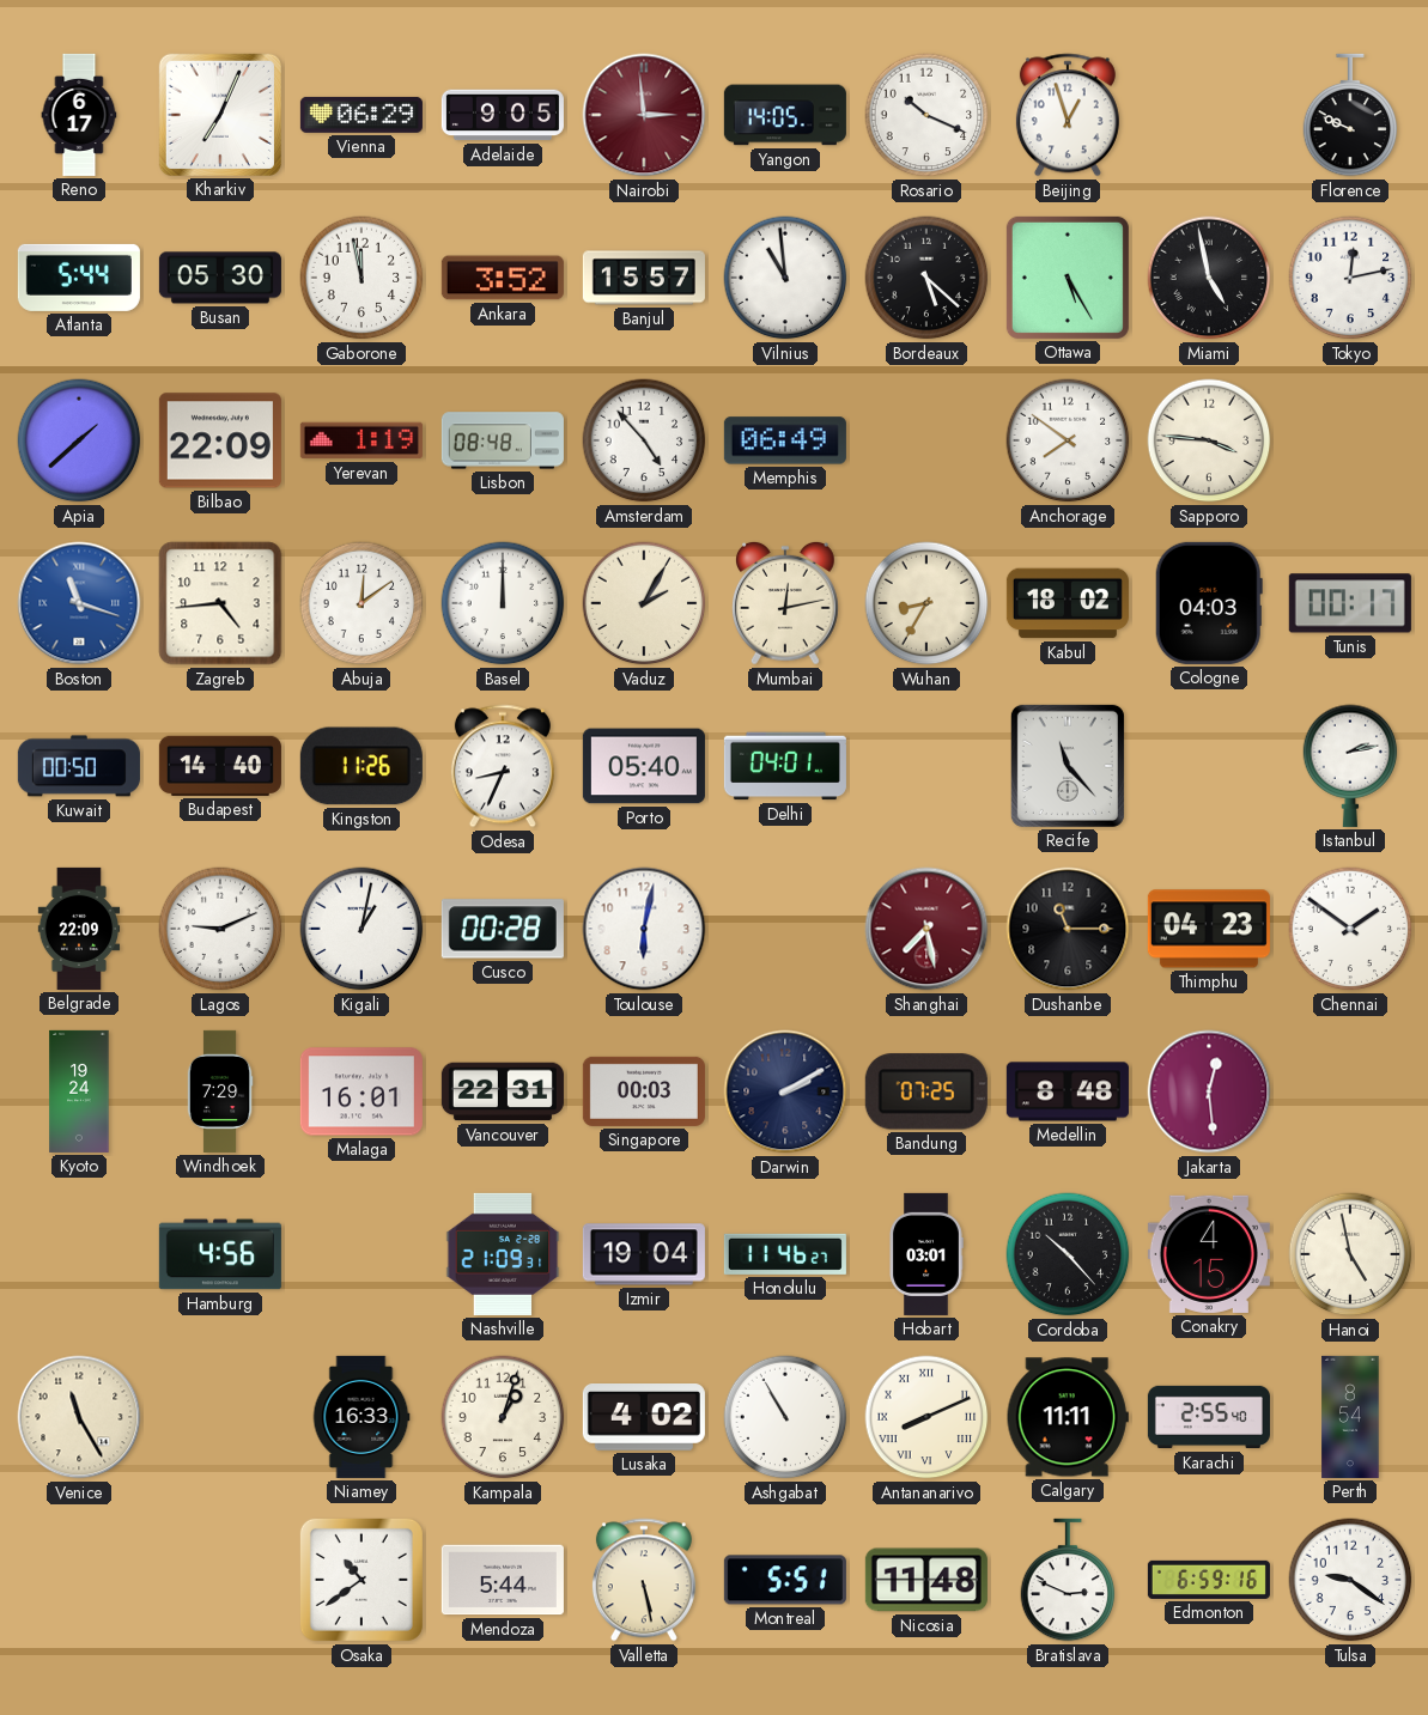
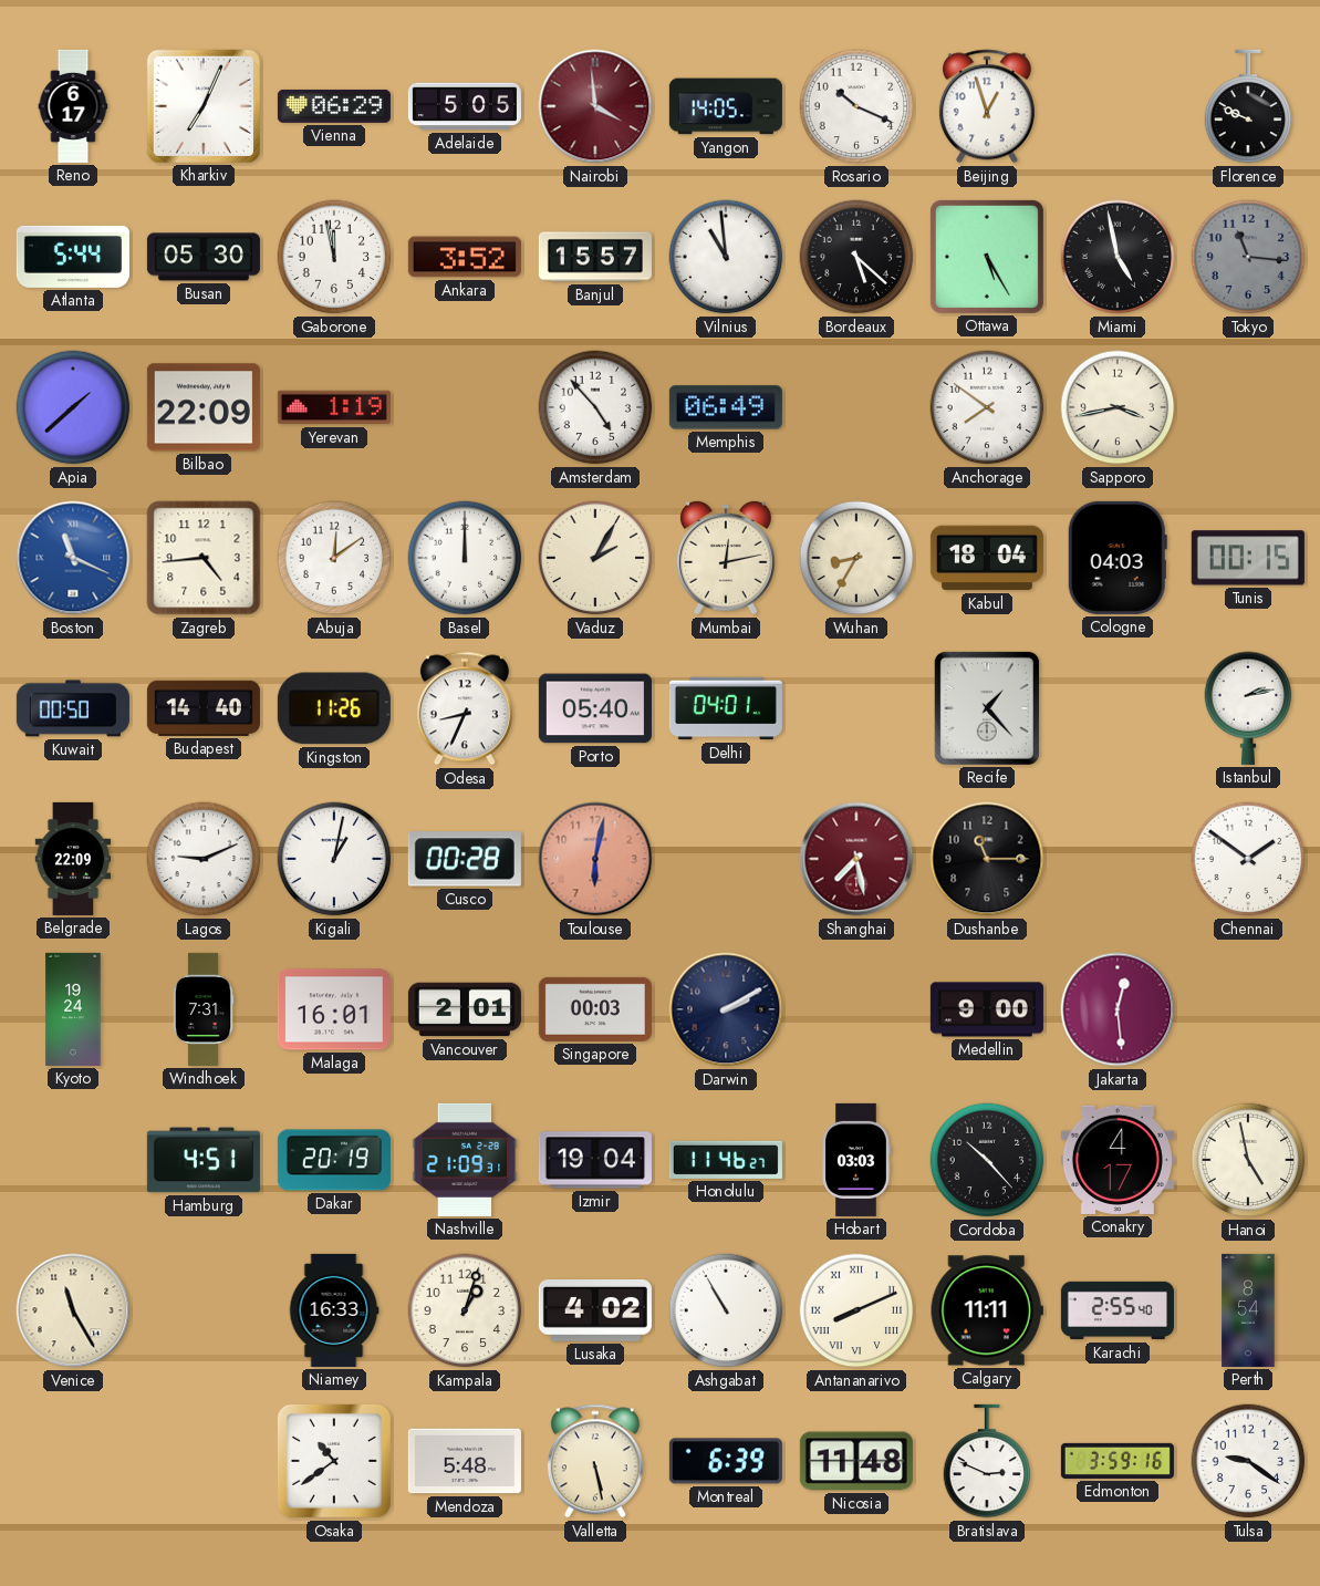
Adelaide: 9:05 -> 5:05
Nairobi: 2:59 -> 3:59
Tokyo: 12:13 -> 11:16
Tokyo dial: white -> grey
Lisbon: 08:48 -> none
Sapporo: 3:46 -> 3:43
Boston: 11:18 -> 11:19
Kabul: 18:02 -> 18:04
Tunis: 00:17 -> 00:15
Recife: 11:23 -> 1:23
Toulouse dial: white -> salmon
Thimphu: 04:23 -> none
Windhoek: 7:29 -> 7:31
Vancouver: 22:31 -> 2:01
Bandung: 07:25 -> none
Medellin: 8:48 -> 9:00
Hamburg: 4:56 -> 4:51
Dakar: none -> 20:19
Hobart: 03:01 -> 03:03
Conakry: 4:15 -> 4:17
Mendoza: 5:44 -> 5:48
Montreal: 5:51 -> 6:39
Edmonton: 6:59 -> 3:59
